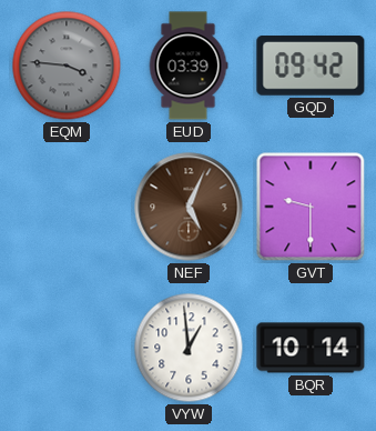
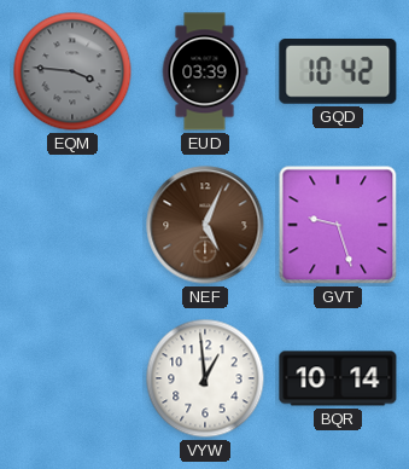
GQD: 09:42 -> 10:42
GVT: 9:30 -> 9:27
